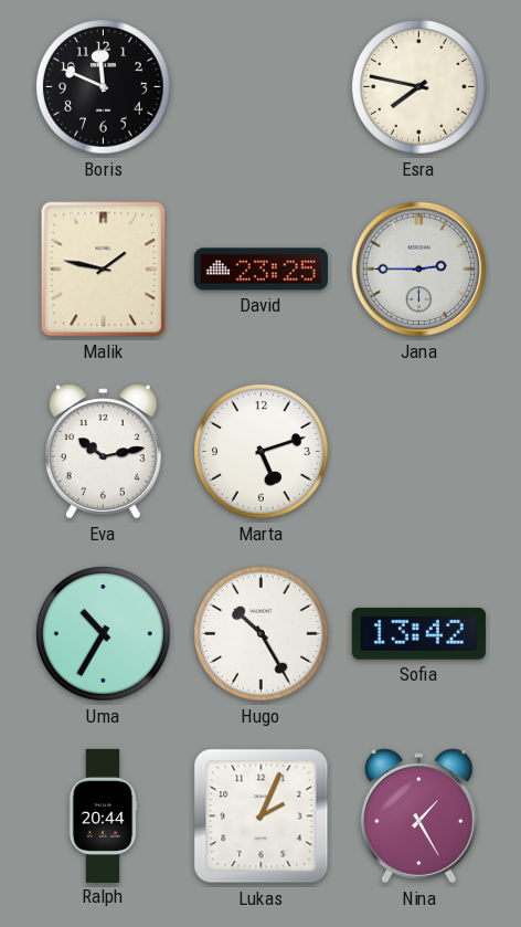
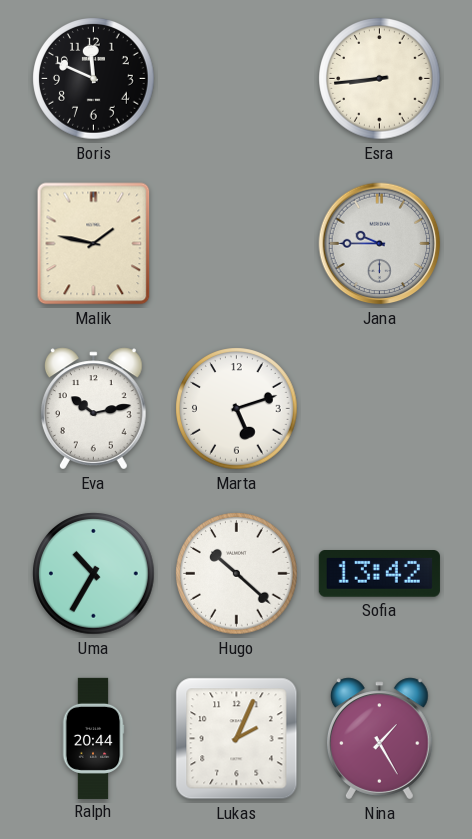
Esra: 7:47 -> 8:44
David: 23:25 -> none
Jana: 2:45 -> 9:45
Hugo: 10:25 -> 10:22
